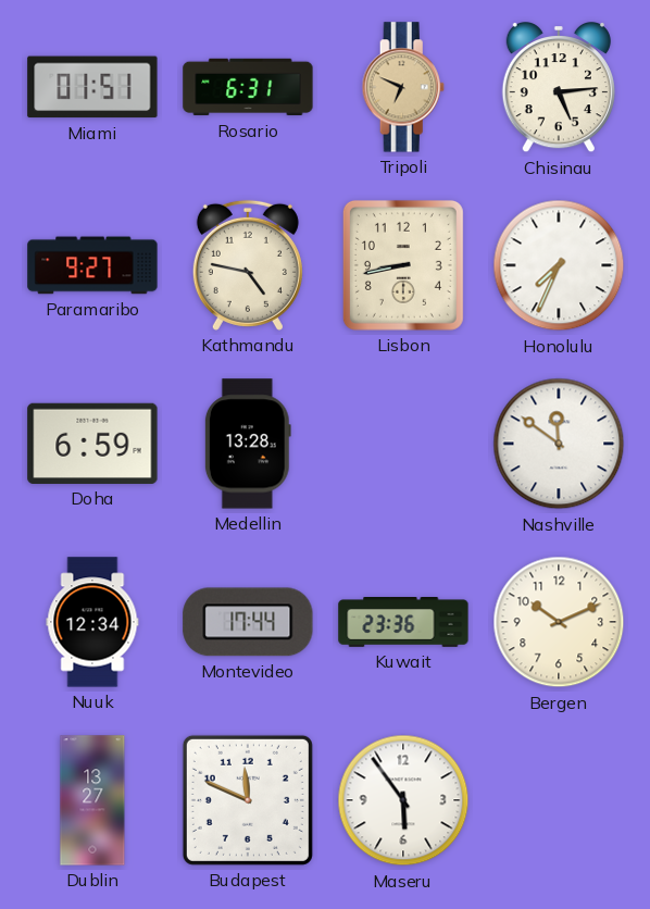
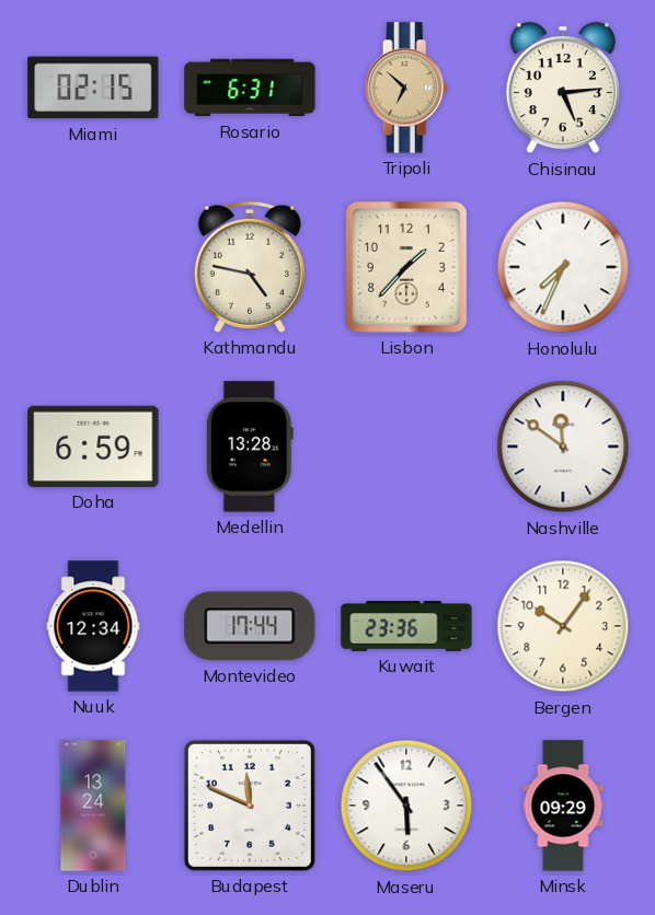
Miami: 01:51 -> 02:15
Tripoli: 6:49 -> 6:52
Paramaribo: 9:27 -> none
Lisbon: 8:43 -> 1:37
Bergen: 10:11 -> 10:06
Dublin: 13:27 -> 13:24
Minsk: none -> 09:29
